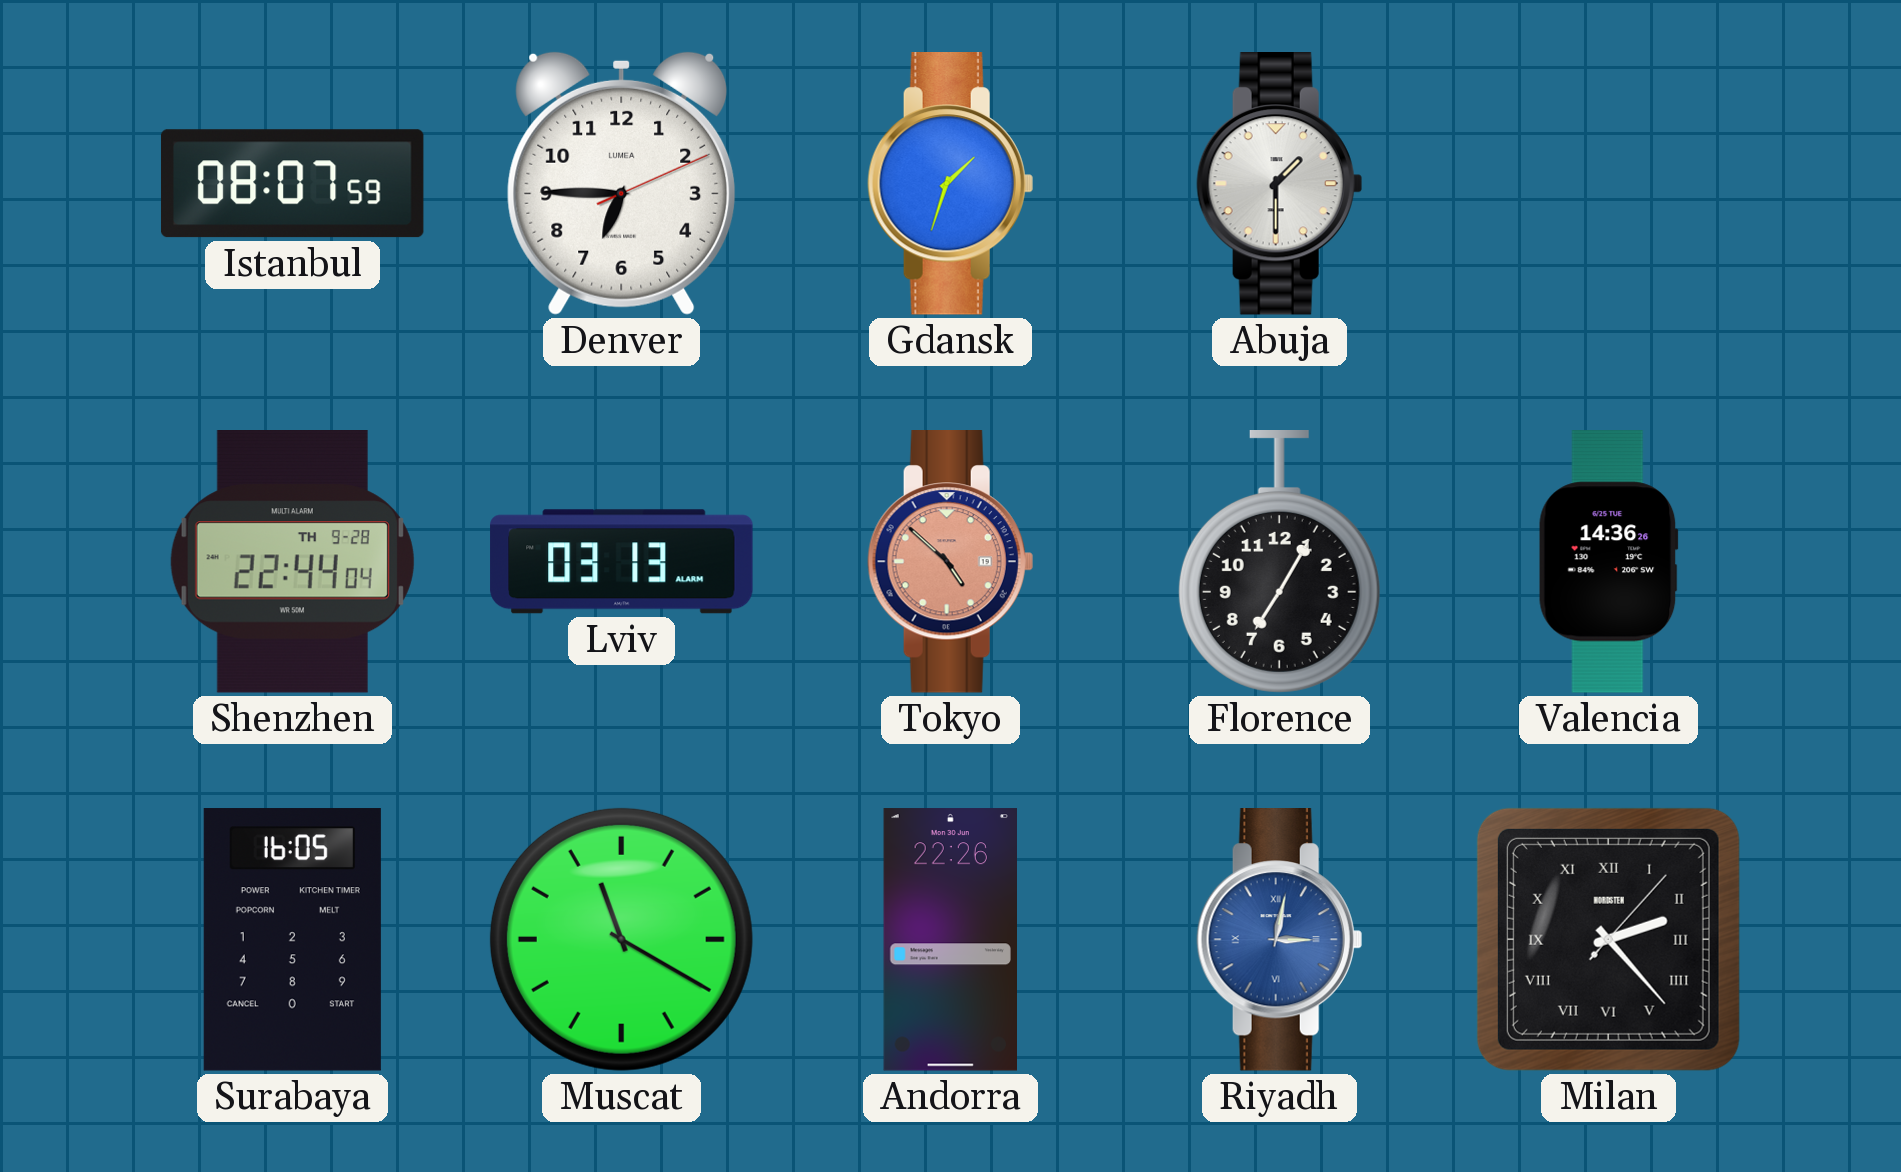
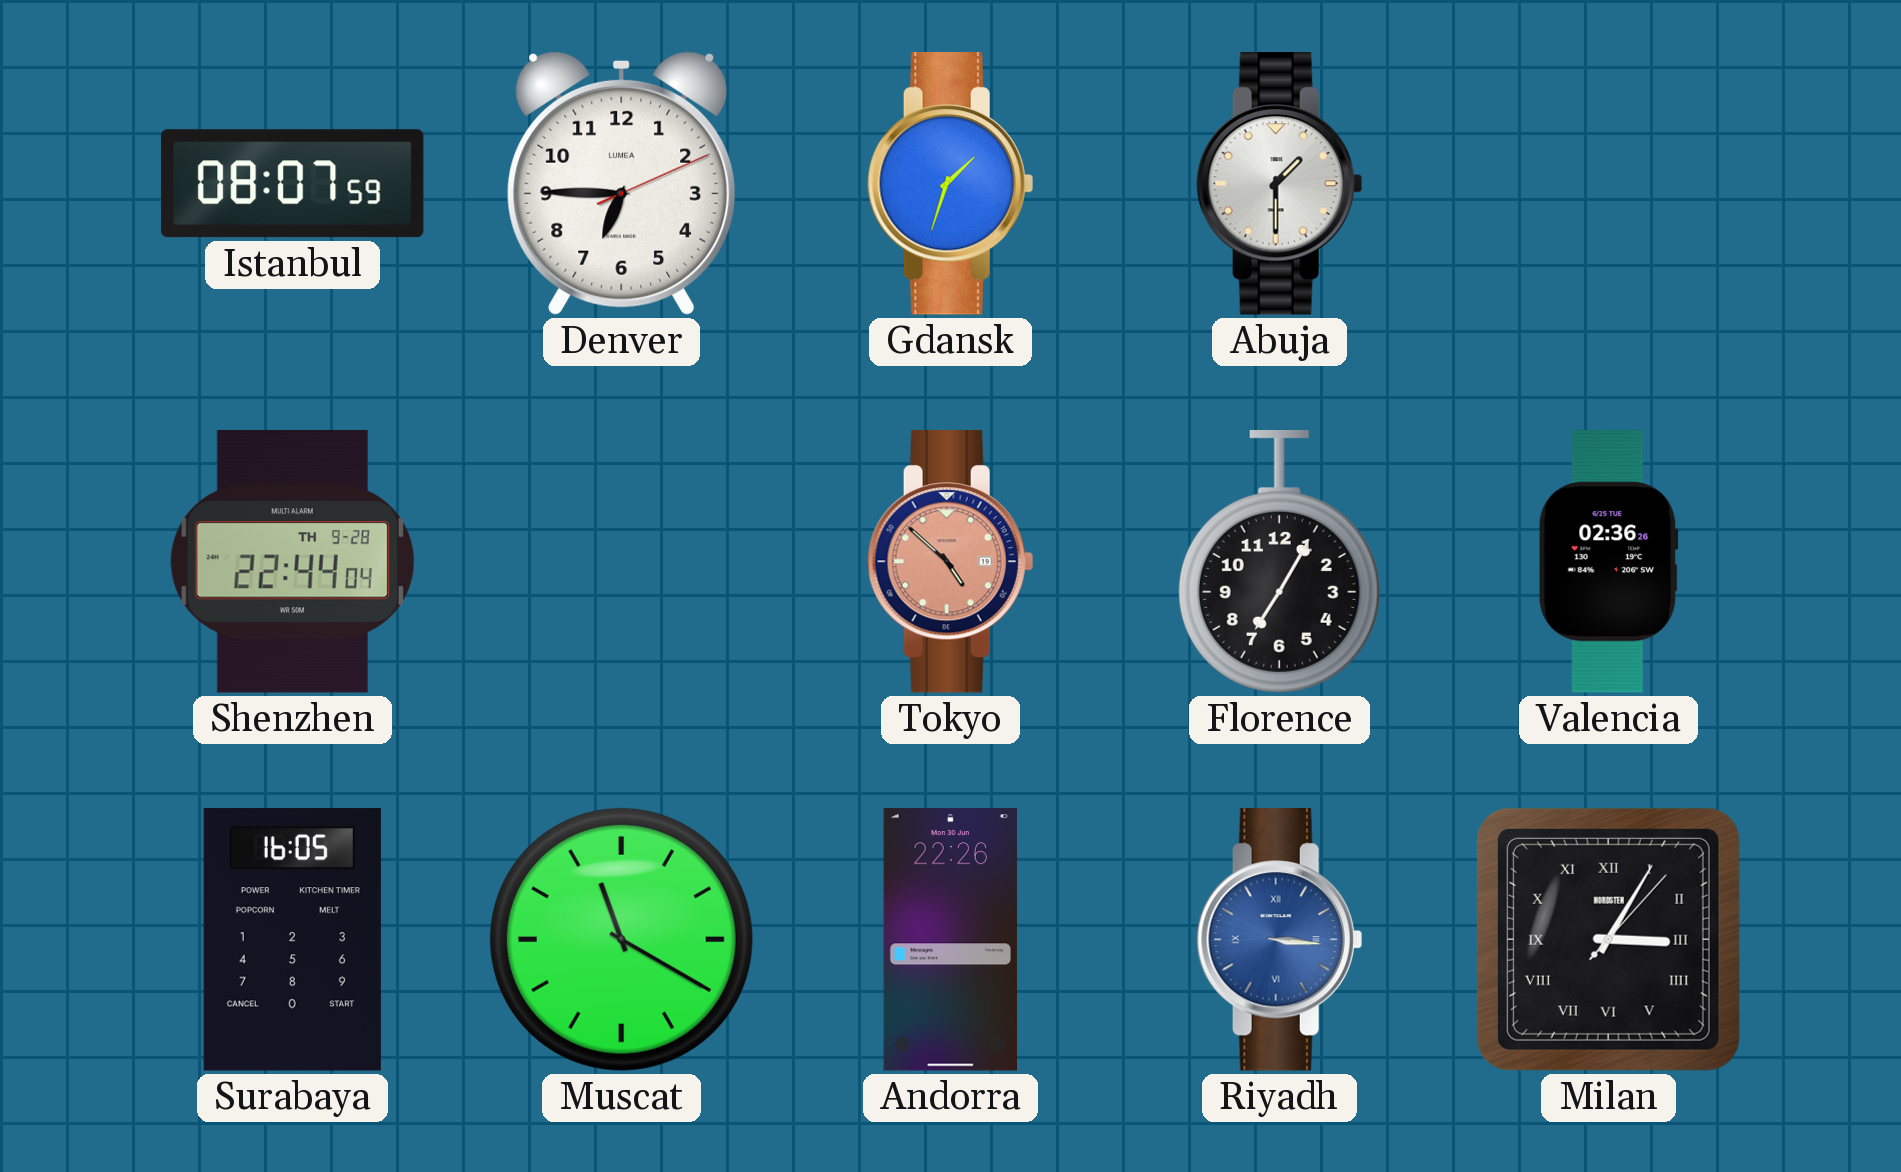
Lviv: 03:13 -> none
Valencia: 14:36 -> 02:36
Riyadh: 3:02 -> 3:16
Milan: 2:23 -> 3:05
